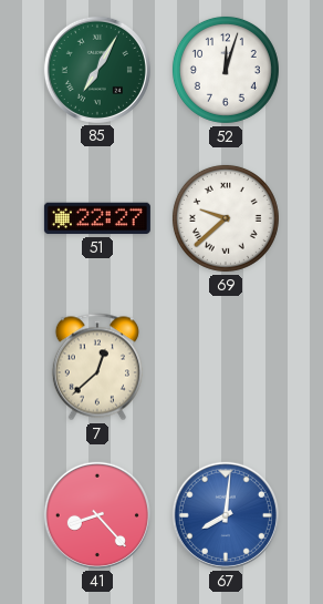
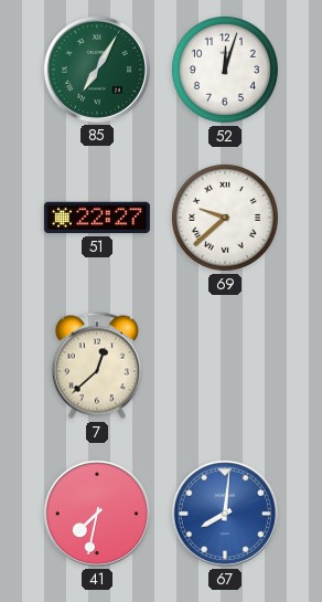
41: 8:23 -> 7:32
